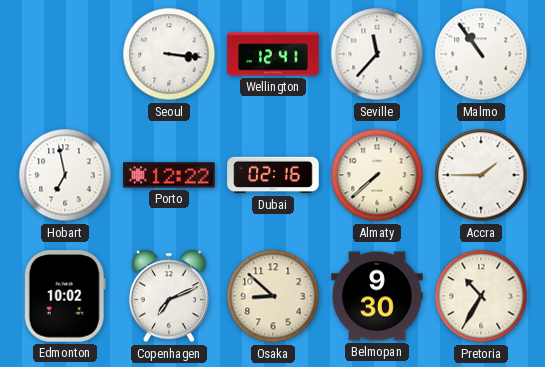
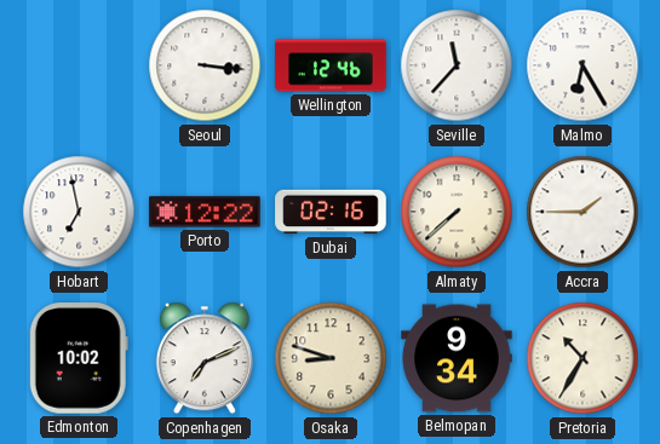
Wellington: 12:41 -> 12:46
Malmo: 10:54 -> 6:25
Osaka: 8:52 -> 8:48
Belmopan: 9:30 -> 9:34
